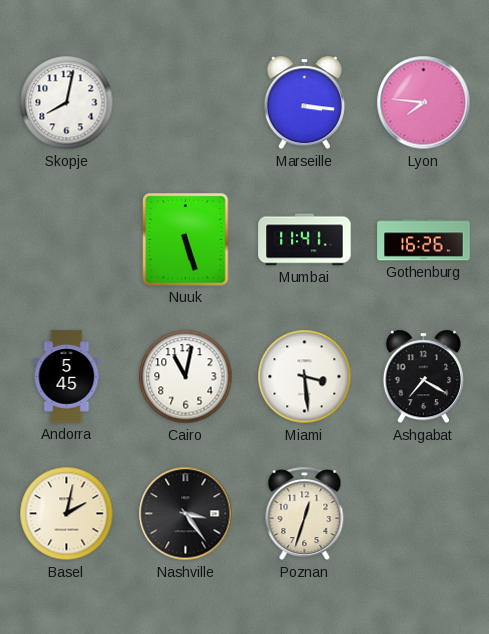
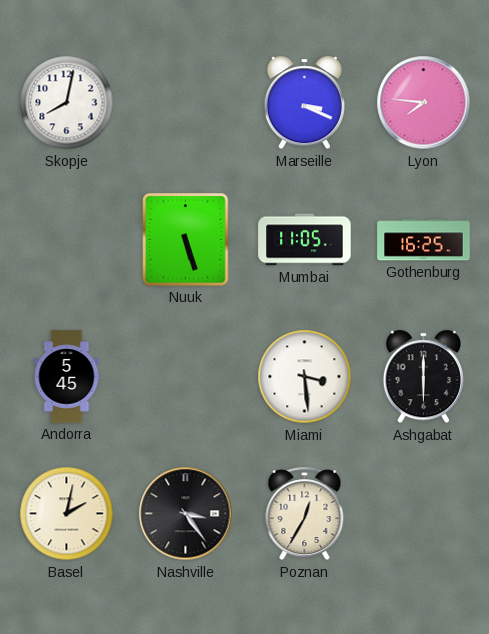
Marseille: 3:16 -> 3:19
Mumbai: 11:41 -> 11:05
Gothenburg: 16:26 -> 16:25
Cairo: 11:02 -> none
Ashgabat: 7:20 -> 6:00
Poznan: 12:33 -> 12:35
